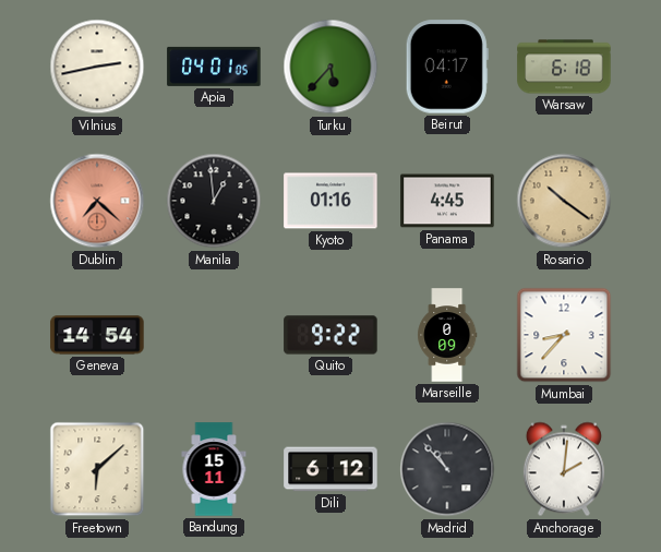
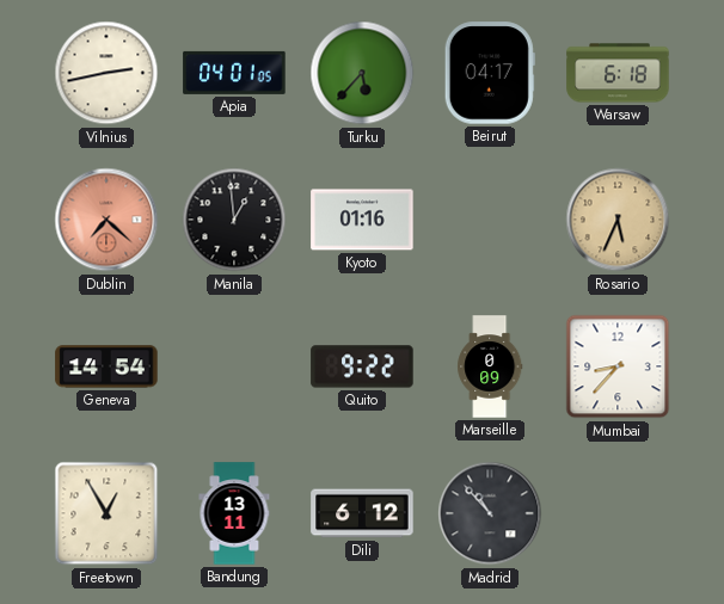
Panama: 4:45 -> none
Rosario: 10:21 -> 5:34
Freetown: 6:08 -> 12:55
Bandung: 15:11 -> 13:11
Anchorage: 2:01 -> none
